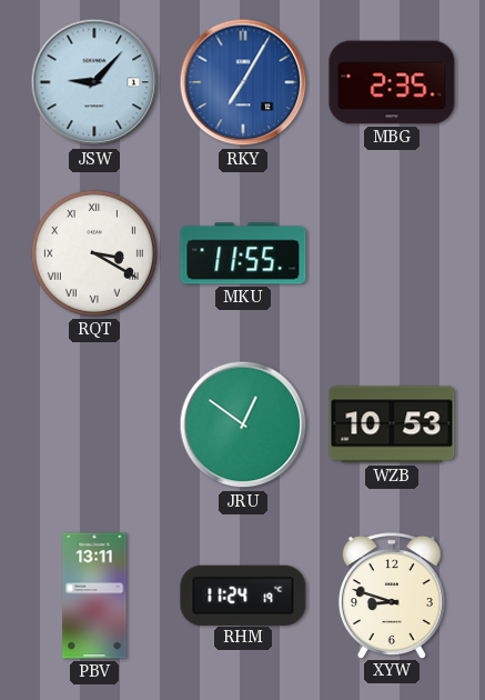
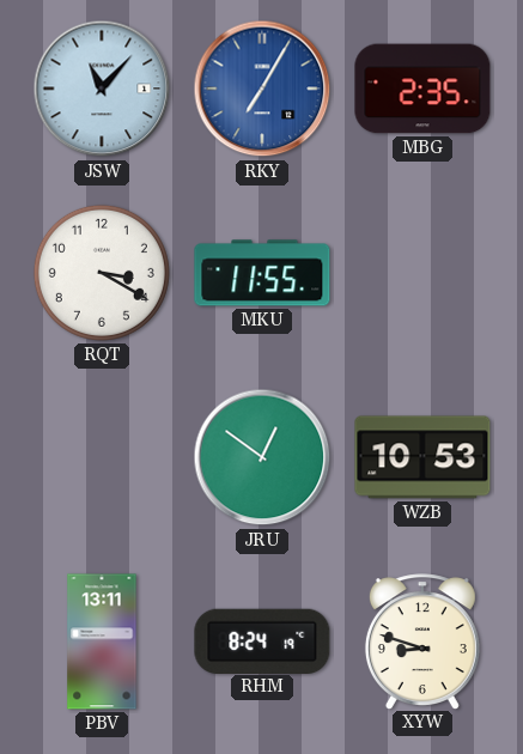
JSW: 9:07 -> 11:07
RQT numerals: Roman -> Arabic
RHM: 11:24 -> 8:24
